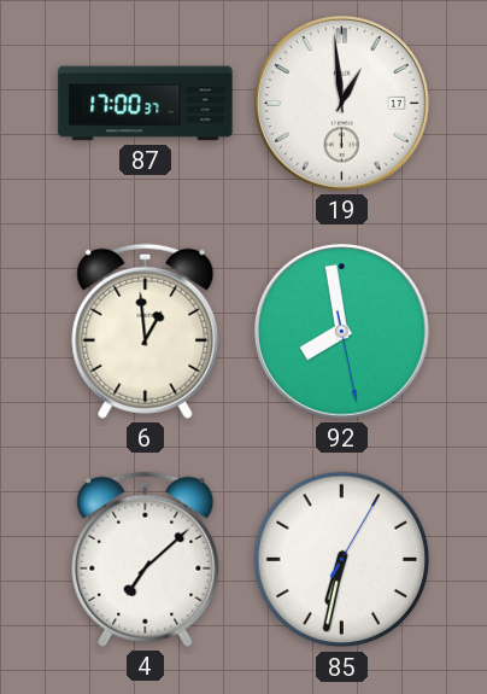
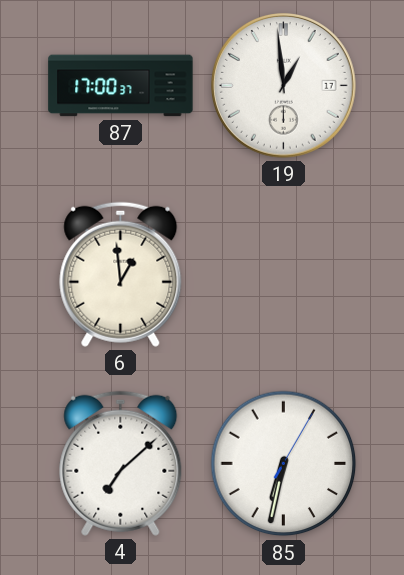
92: 7:58 -> none
